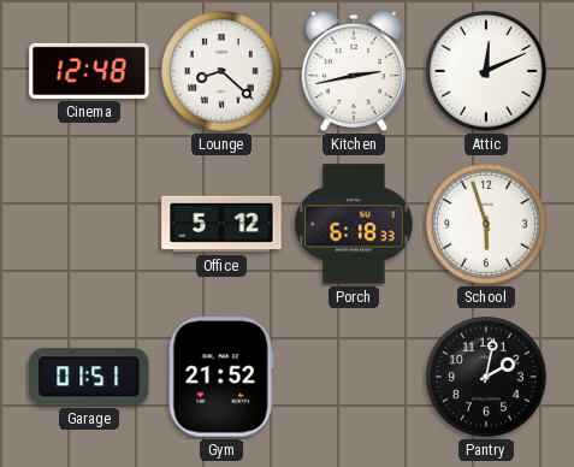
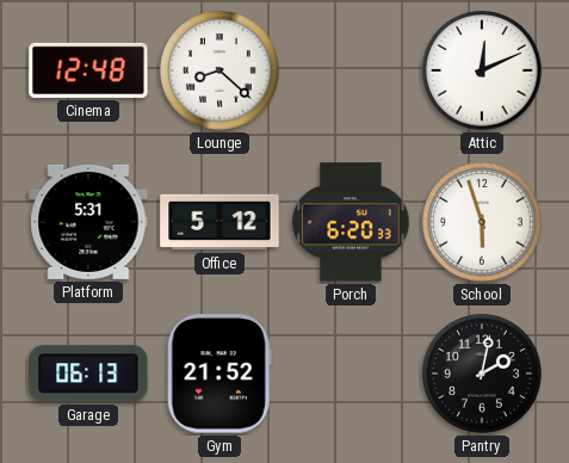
Kitchen: 2:43 -> none
Platform: none -> 5:31
Porch: 6:18 -> 6:20
Garage: 01:51 -> 06:13
